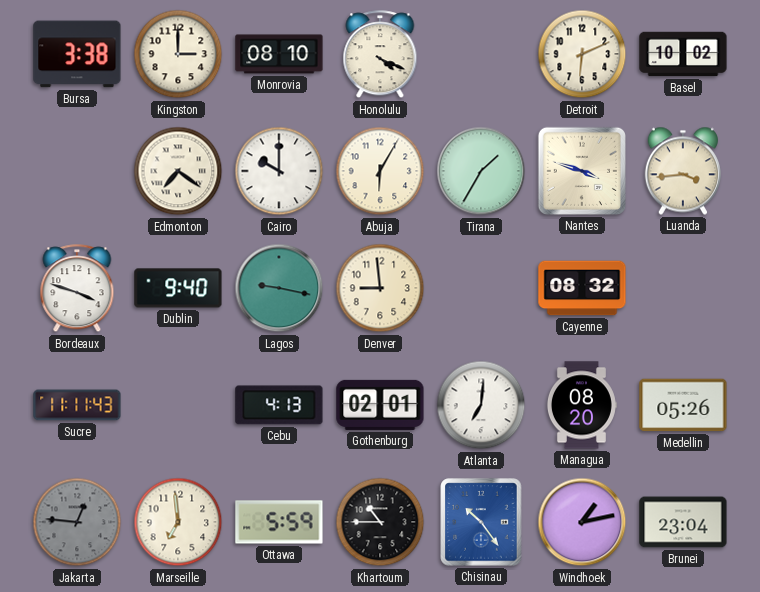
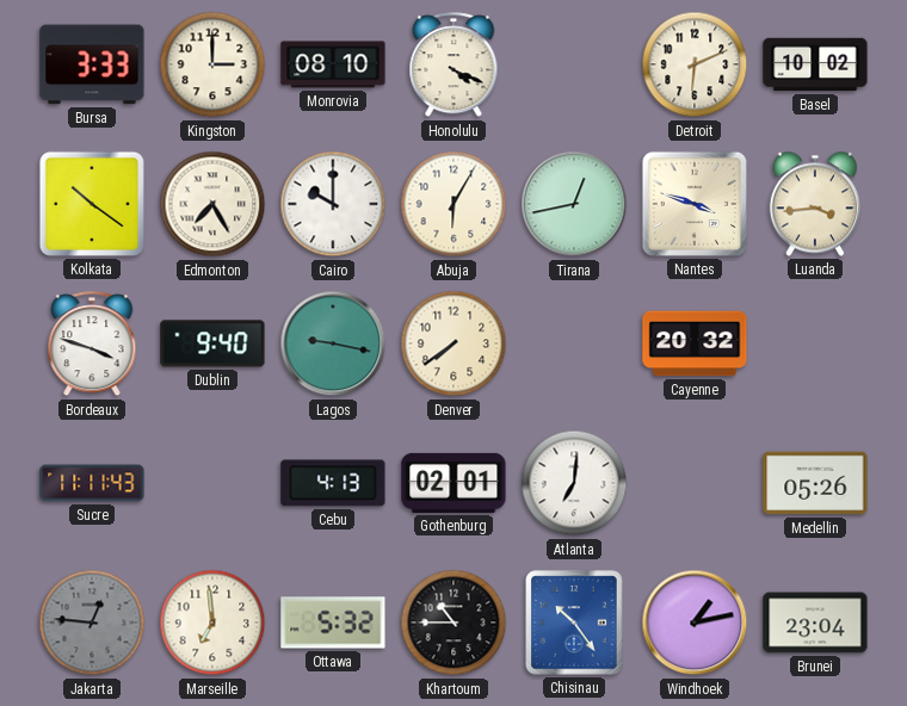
Bursa: 3:38 -> 3:33
Kolkata: none -> 10:21
Edmonton: 7:21 -> 7:25
Tirana: 1:35 -> 12:43
Denver: 8:59 -> 7:39
Cayenne: 08:32 -> 20:32
Managua: 08:20 -> none
Ottawa: 5:59 -> 5:32
